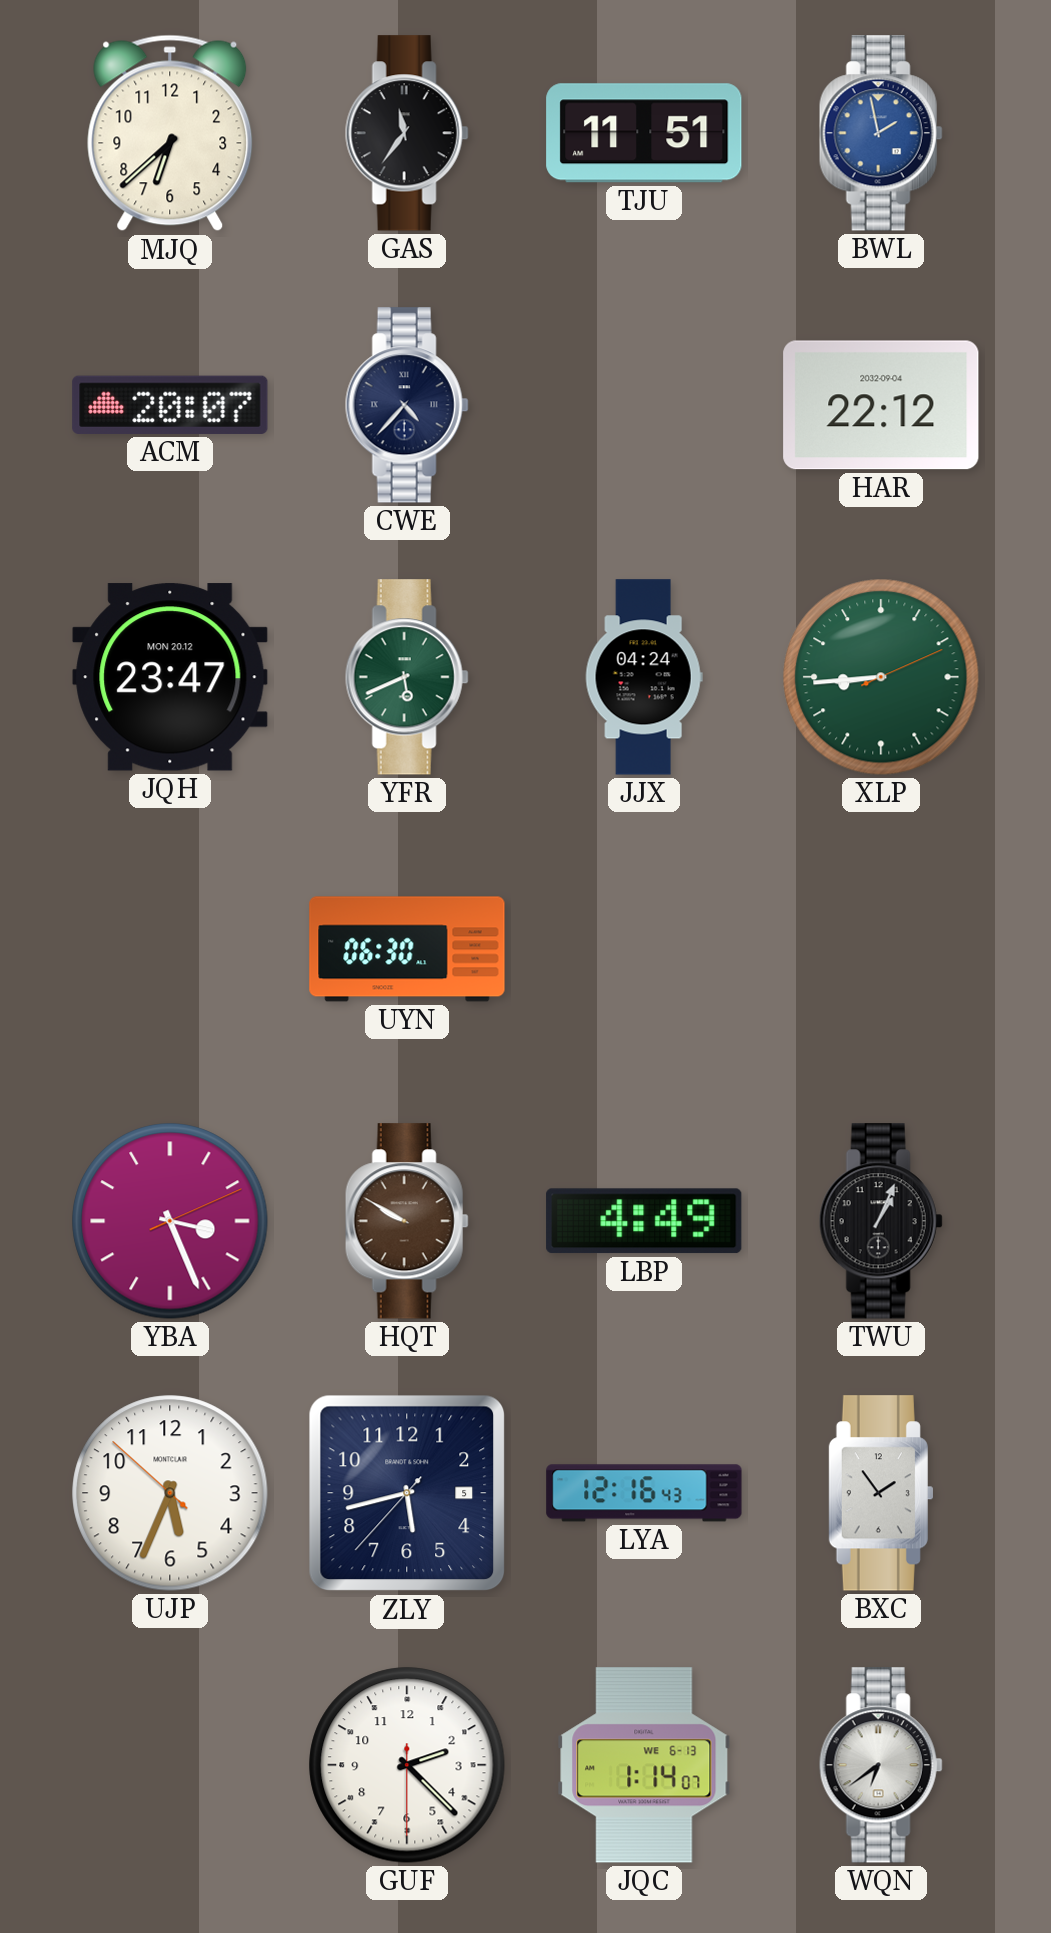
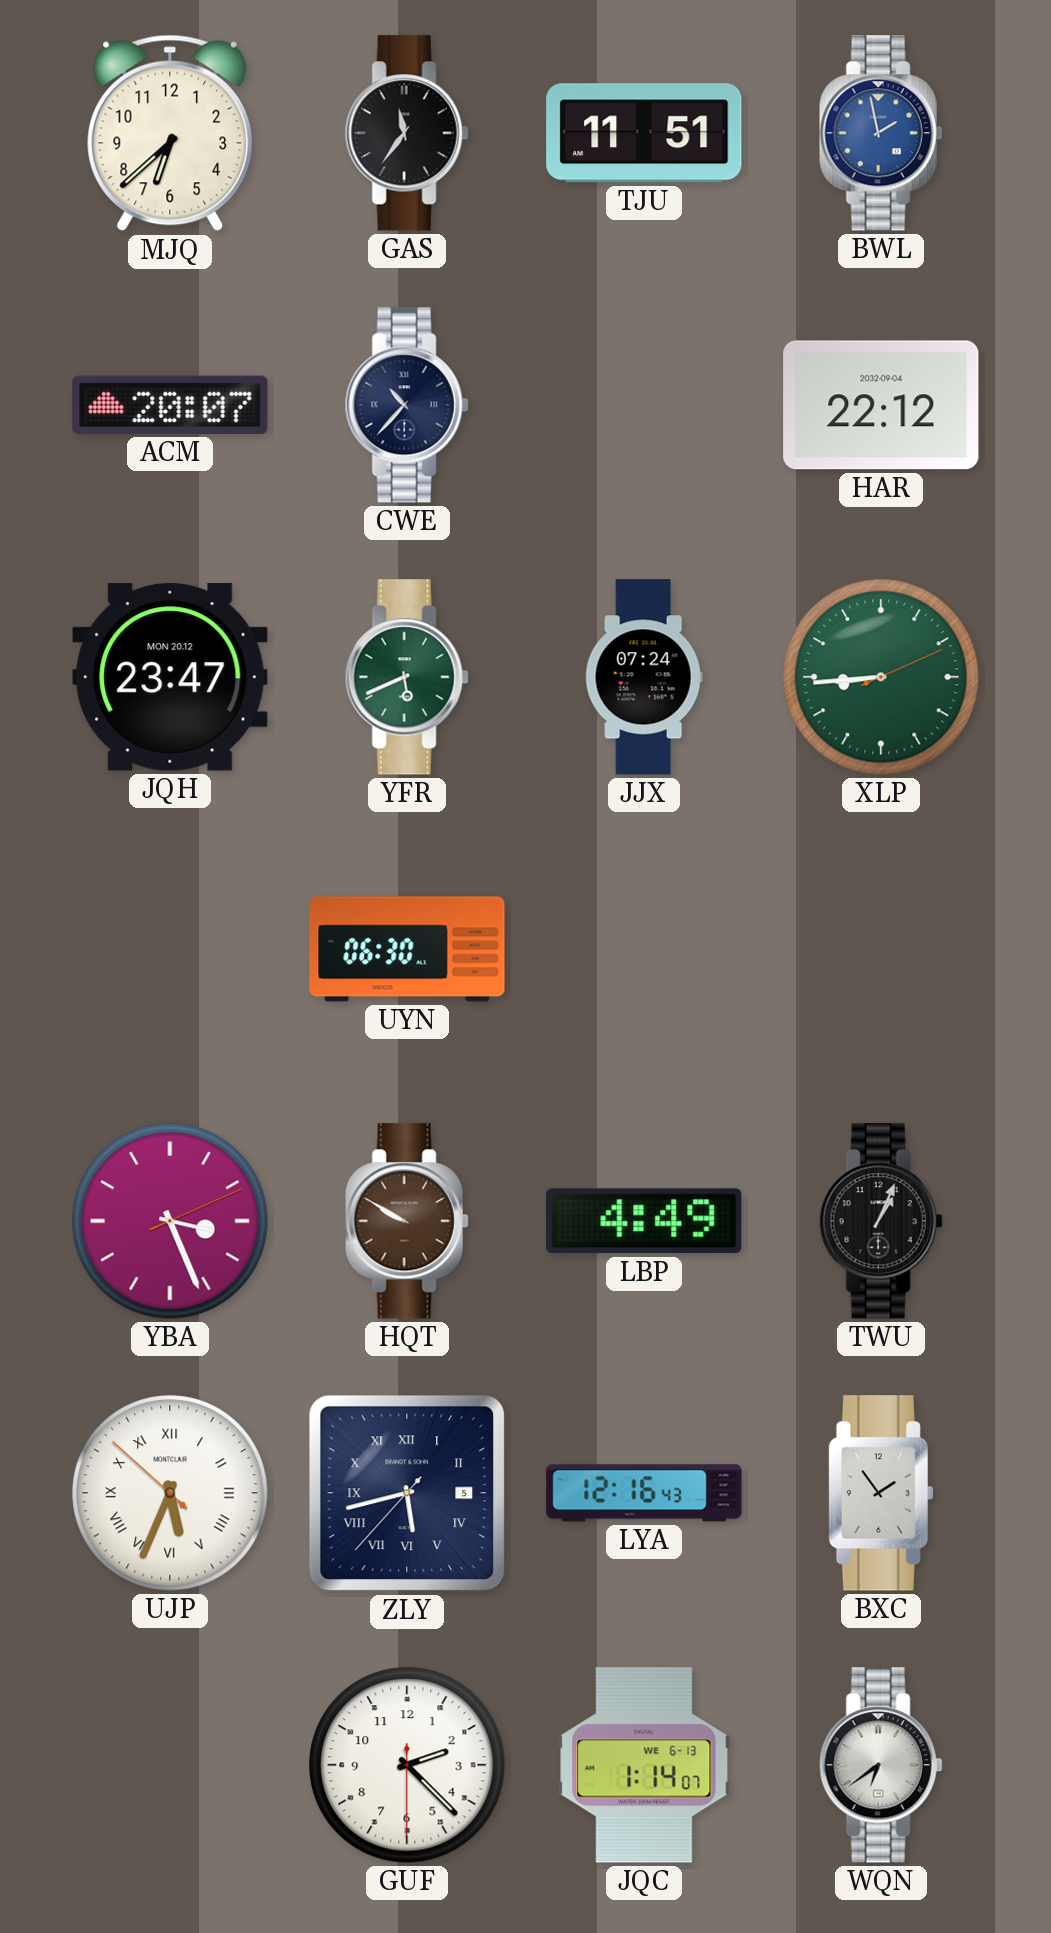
CWE: 4:37 -> 10:37
JJX: 04:24 -> 07:24
UJP numerals: Arabic -> Roman
ZLY numerals: Arabic -> Roman
